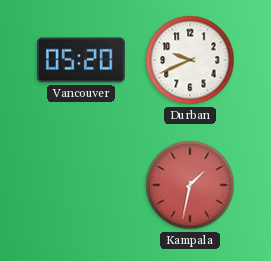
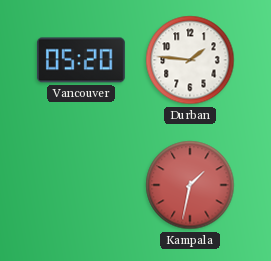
Durban: 9:41 -> 1:46
